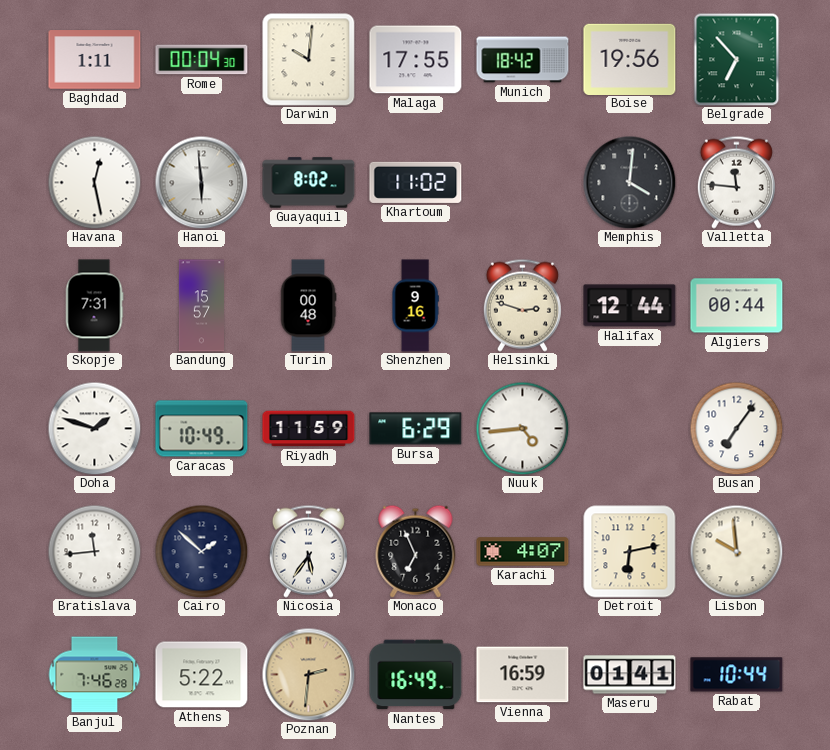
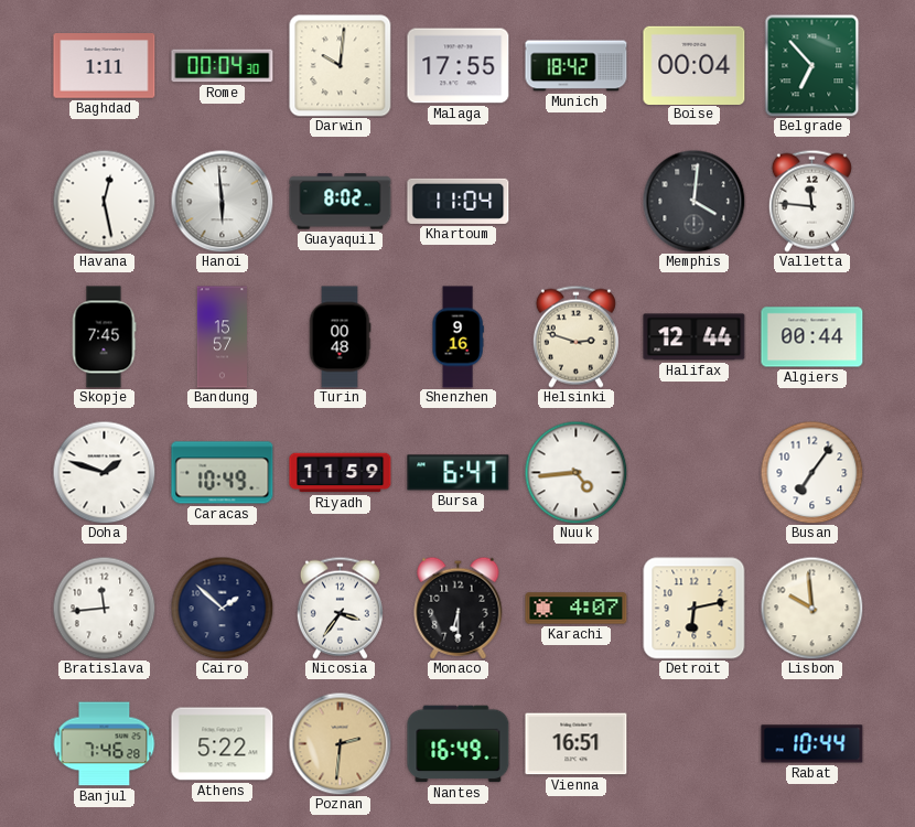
Boise: 19:56 -> 00:04
Khartoum: 11:02 -> 11:04
Skopje: 7:31 -> 7:45
Bursa: 6:29 -> 6:47
Nicosia: 5:36 -> 3:36
Monaco: 6:56 -> 6:30
Vienna: 16:59 -> 16:51
Maseru: 01:41 -> none
